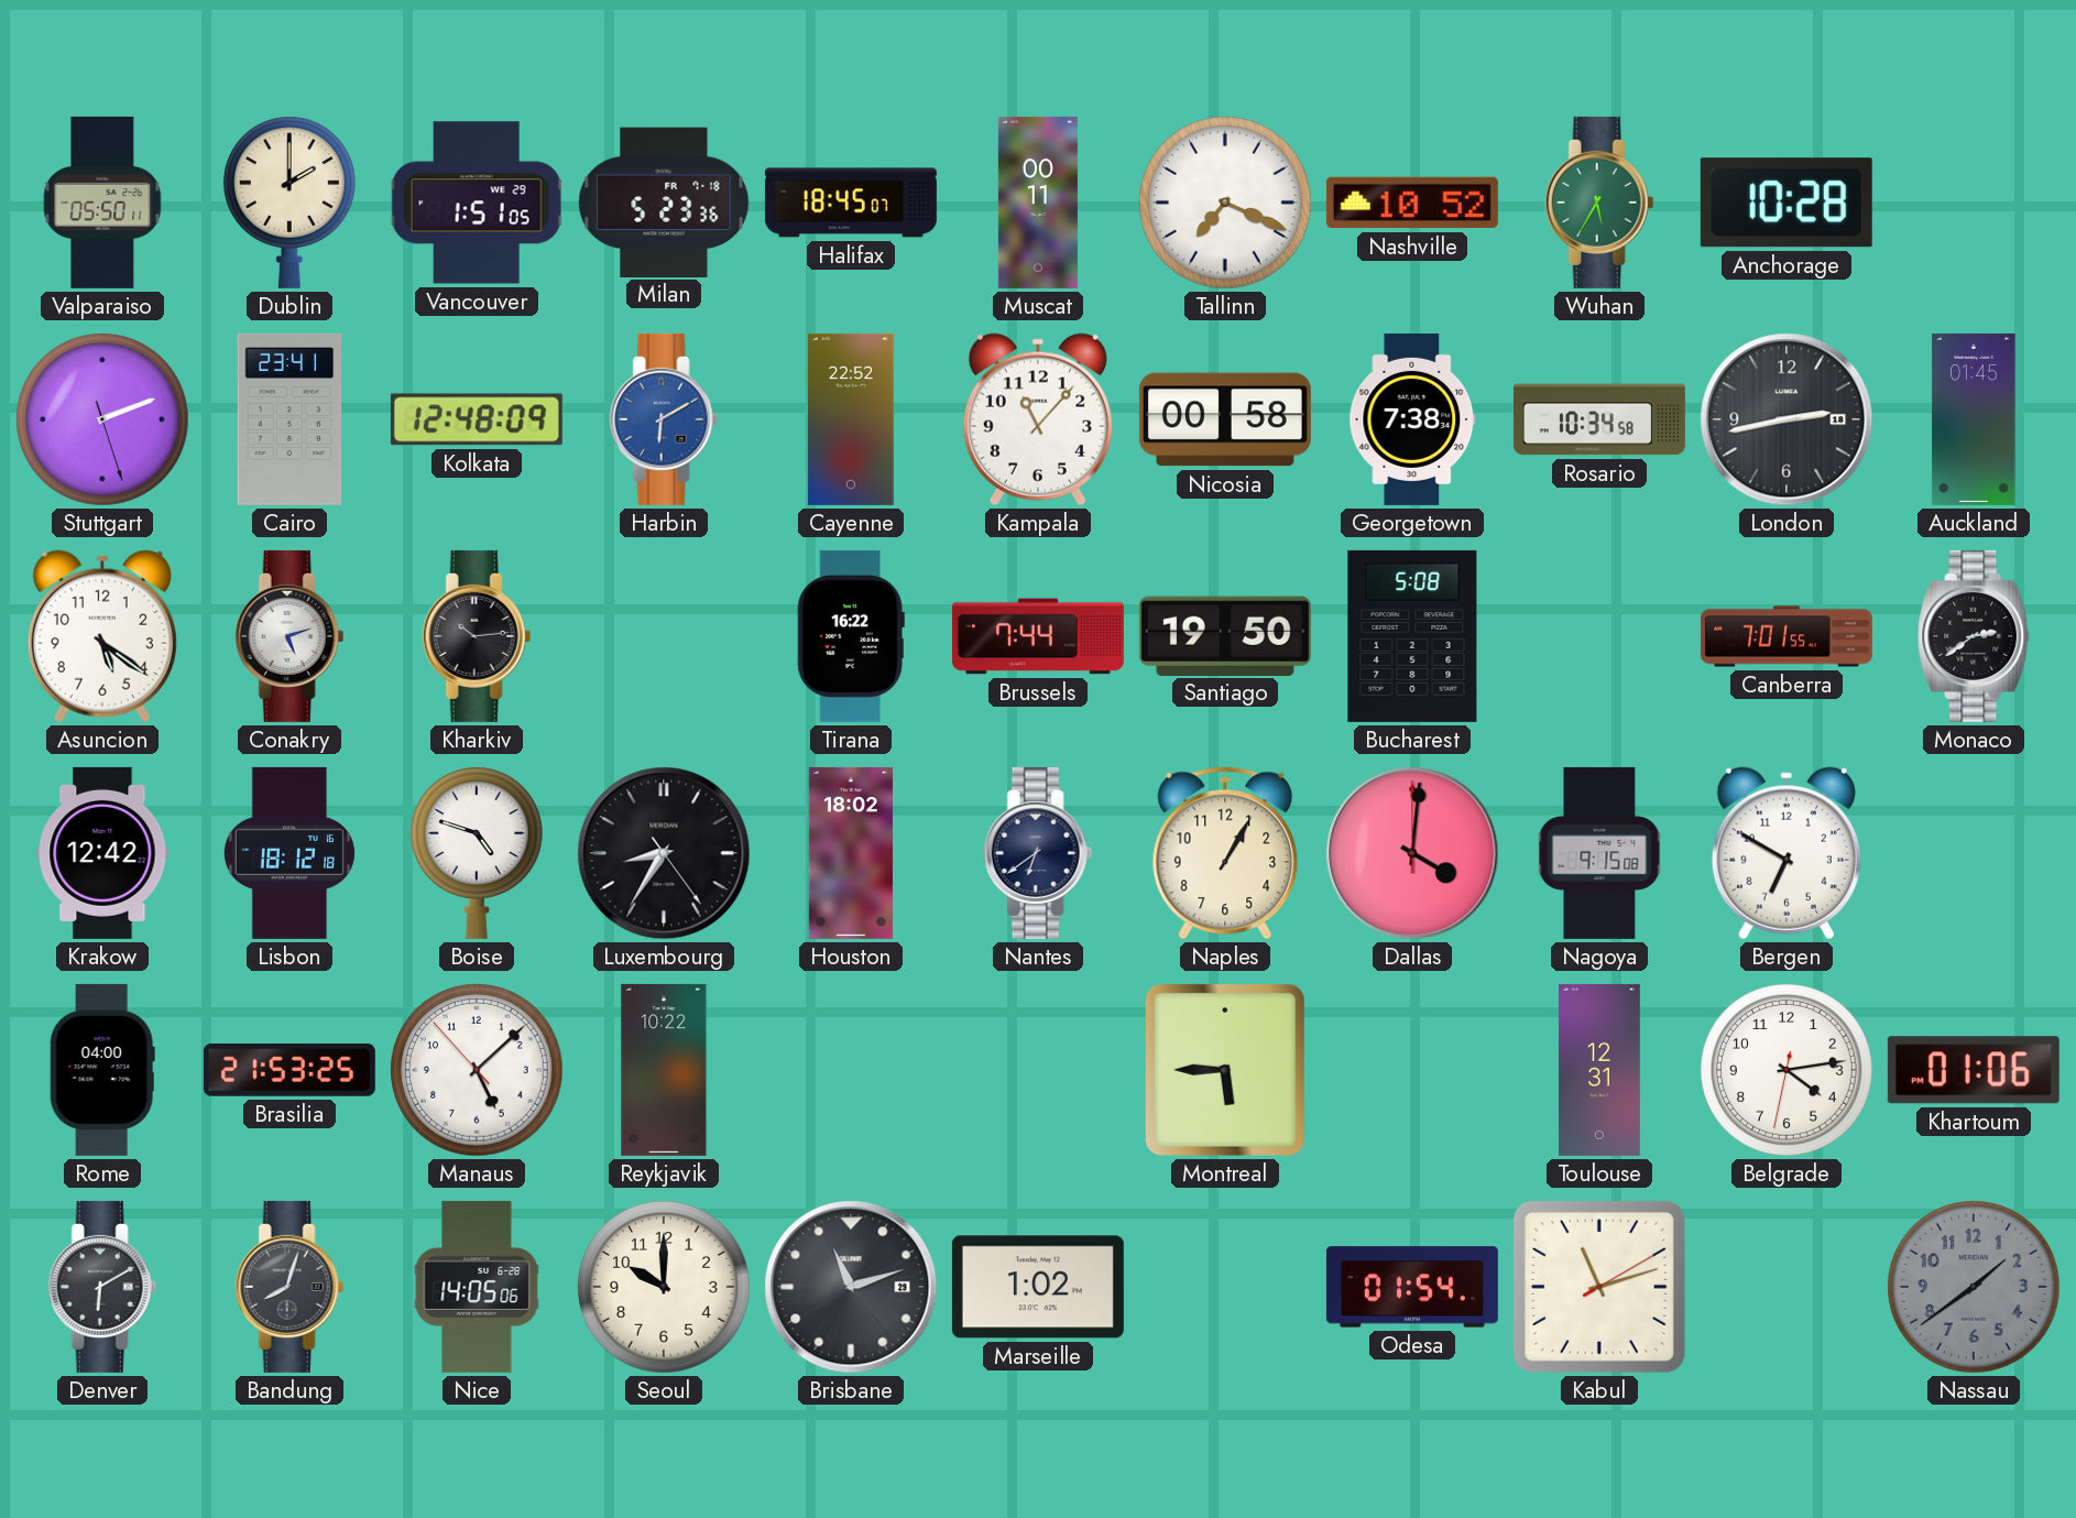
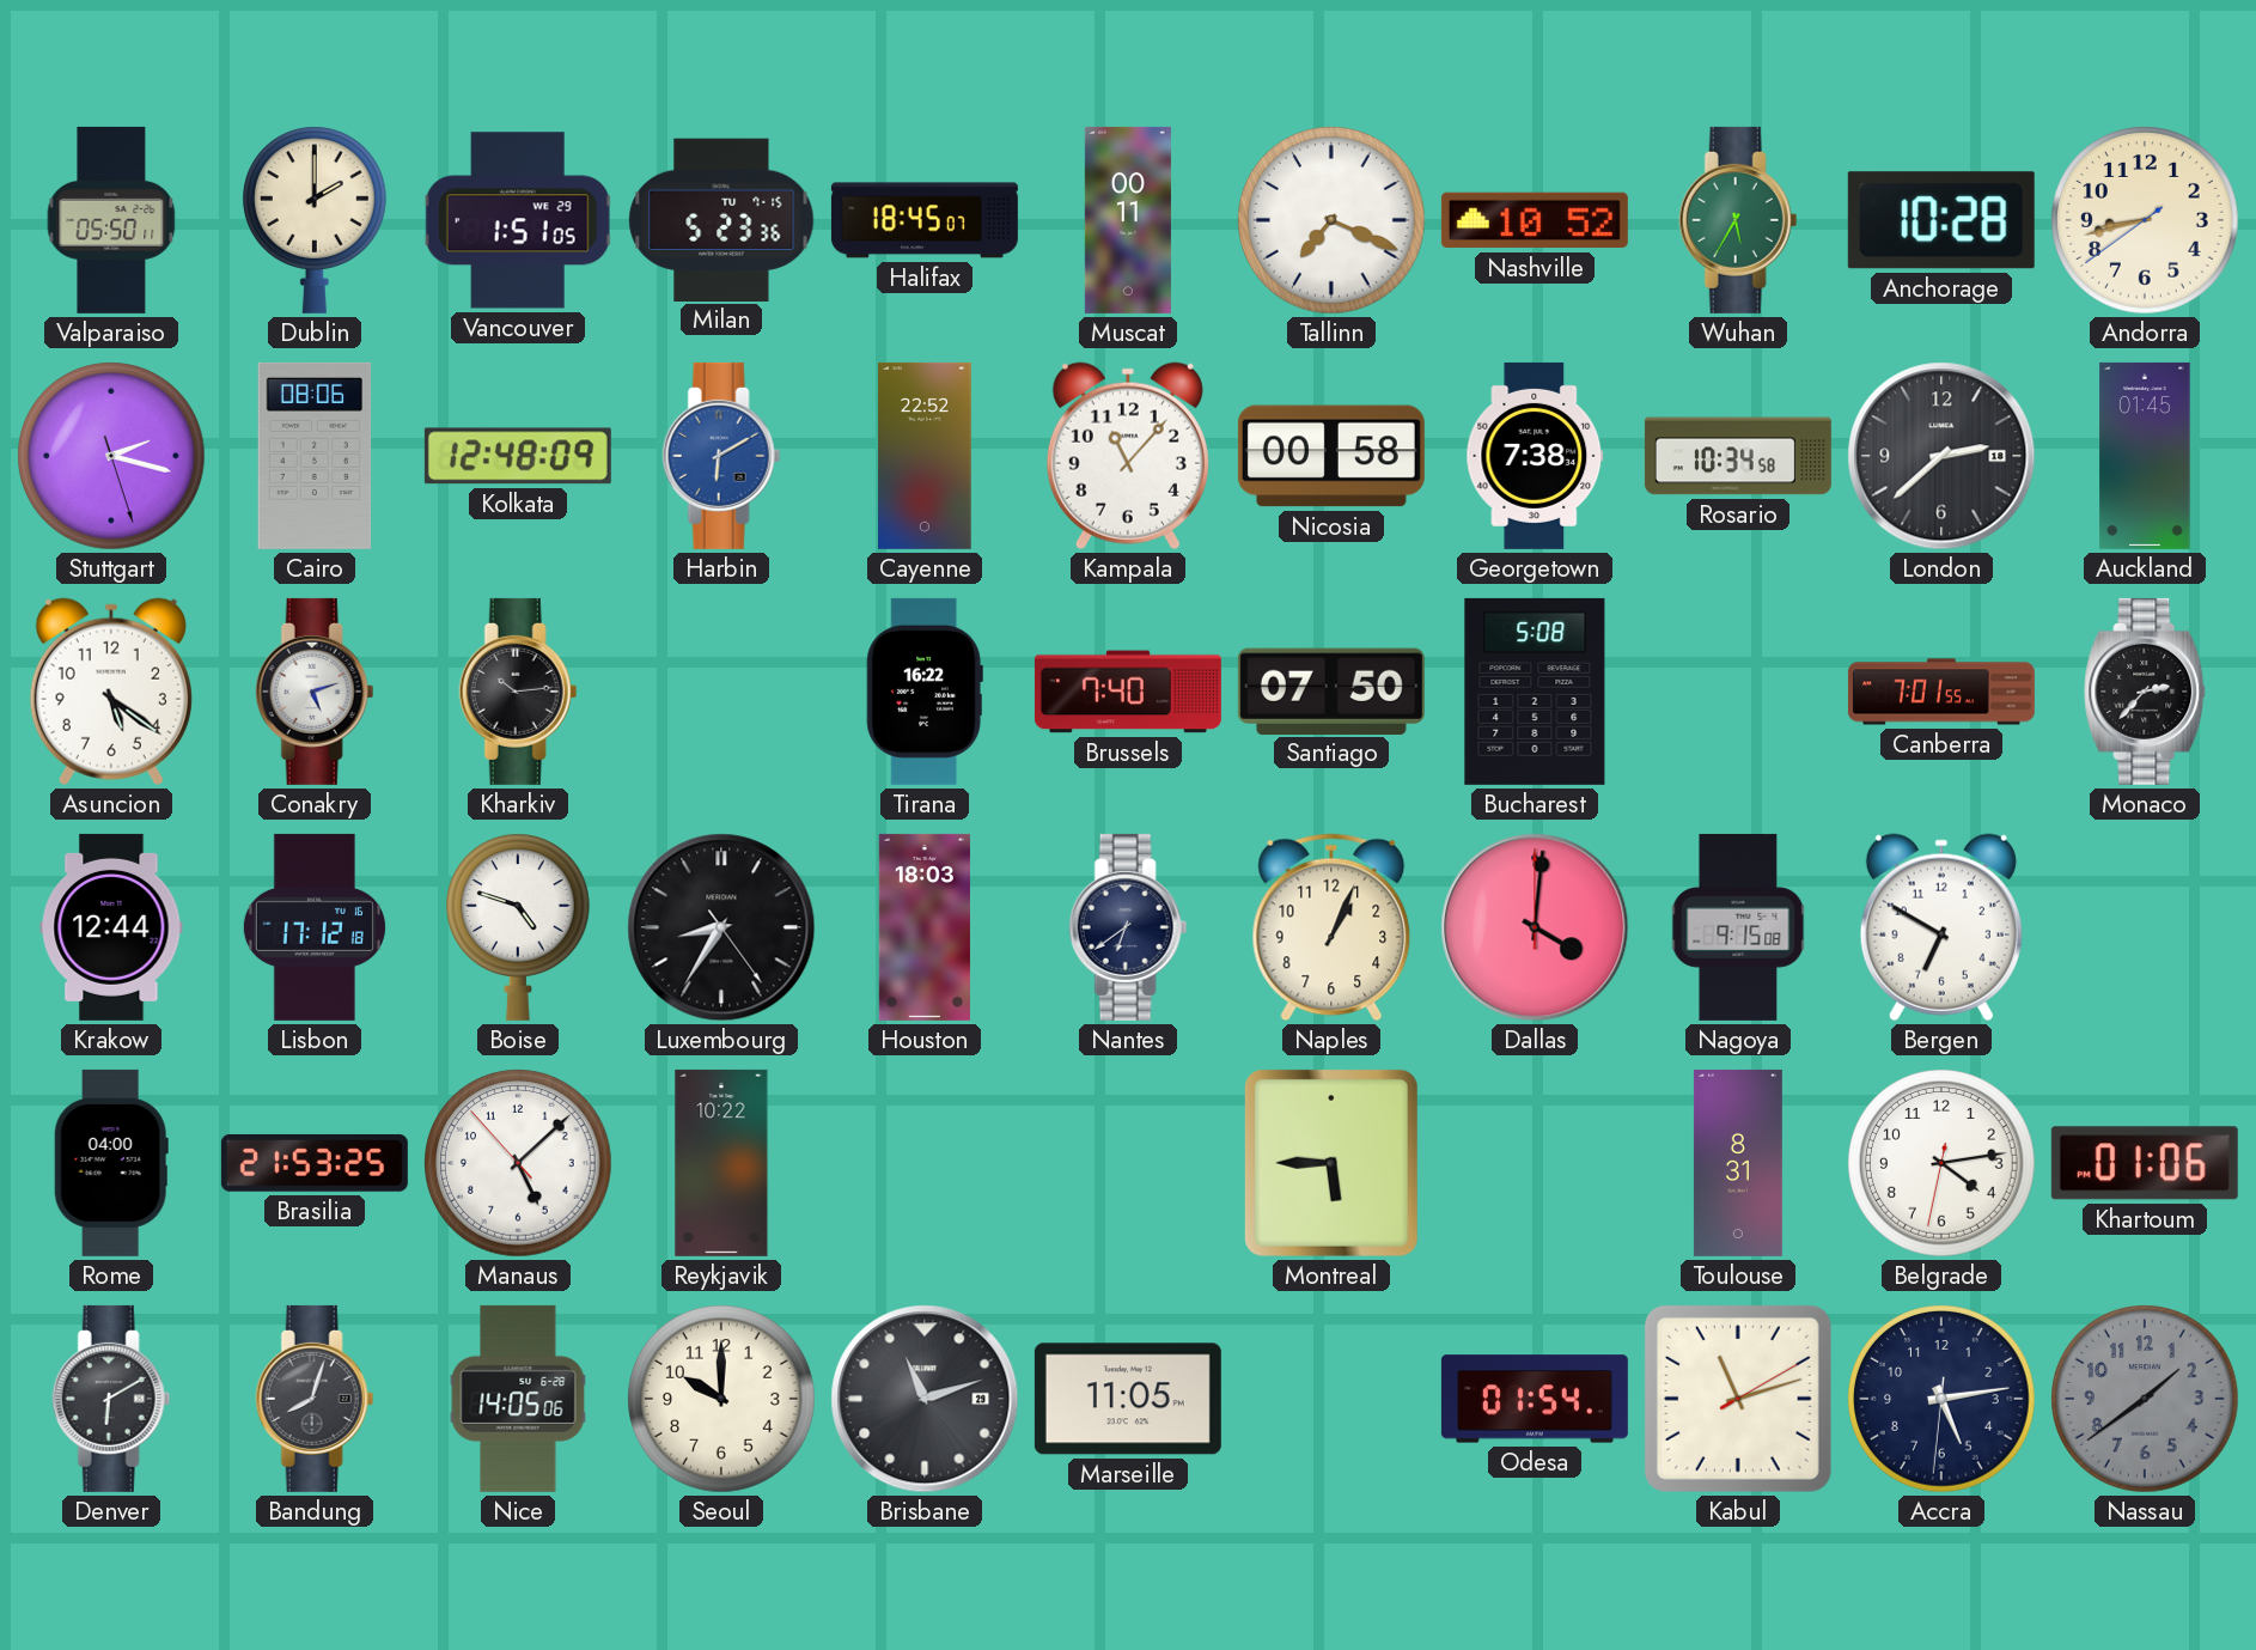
Milan date: FR 7-18 -> TU 7-15
Andorra: none -> 8:42
Stuttgart: 2:11 -> 2:17
Cairo: 23:41 -> 08:06
London: 2:43 -> 2:38
Brussels: 7:44 -> 7:40
Santiago: 19:50 -> 07:50
Monaco: 2:39 -> 2:37
Krakow: 12:42 -> 12:44
Lisbon: 18:12 -> 17:12
Houston: 18:02 -> 18:03
Naples: 1:05 -> 1:04
Toulouse: 12:31 -> 8:31
Marseille: 1:02 -> 11:05
Accra: none -> 5:13
